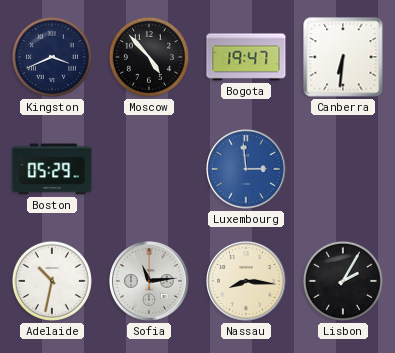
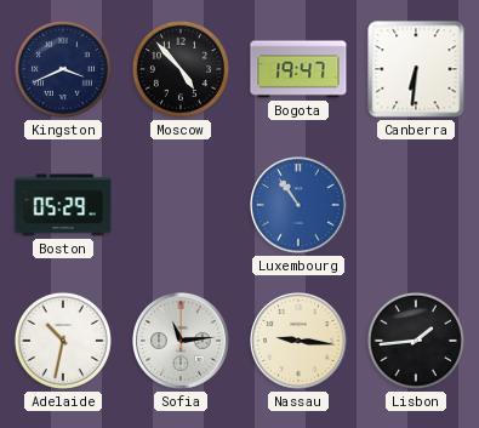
Luxembourg: 2:59 -> 10:54
Nassau: 8:16 -> 9:16
Lisbon: 2:05 -> 1:44
